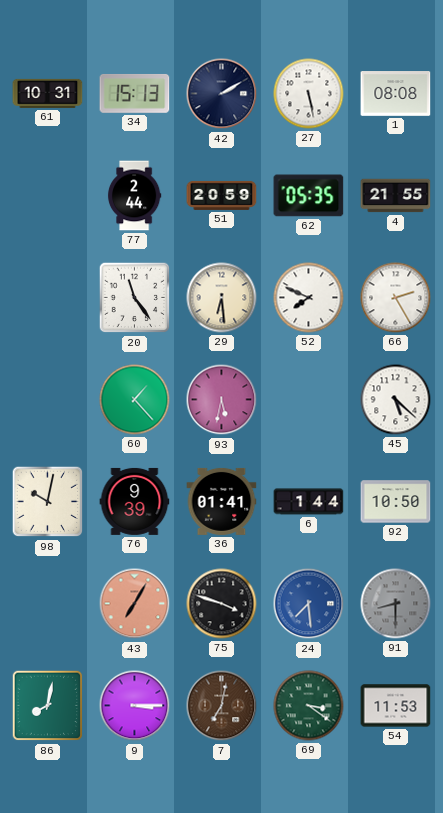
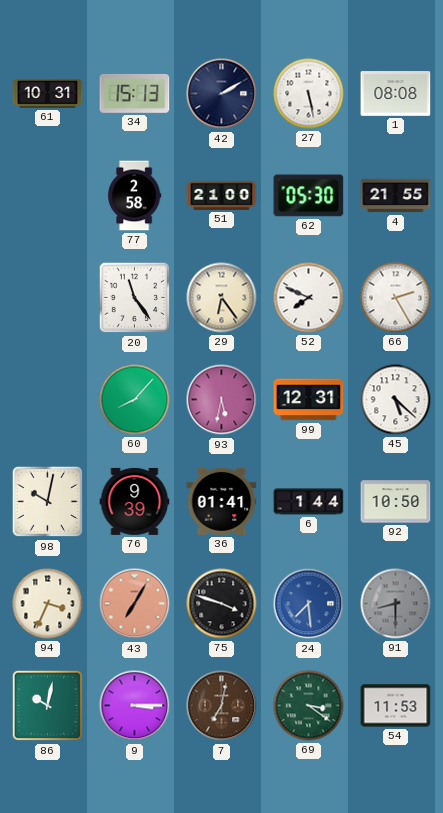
77: 2:44 -> 2:58
51: 20:59 -> 21:00
62: 05:35 -> 05:30
29: 6:29 -> 6:24
60: 1:23 -> 8:07
99: none -> 12:31
94: none -> 3:34
86: 8:02 -> 10:02
